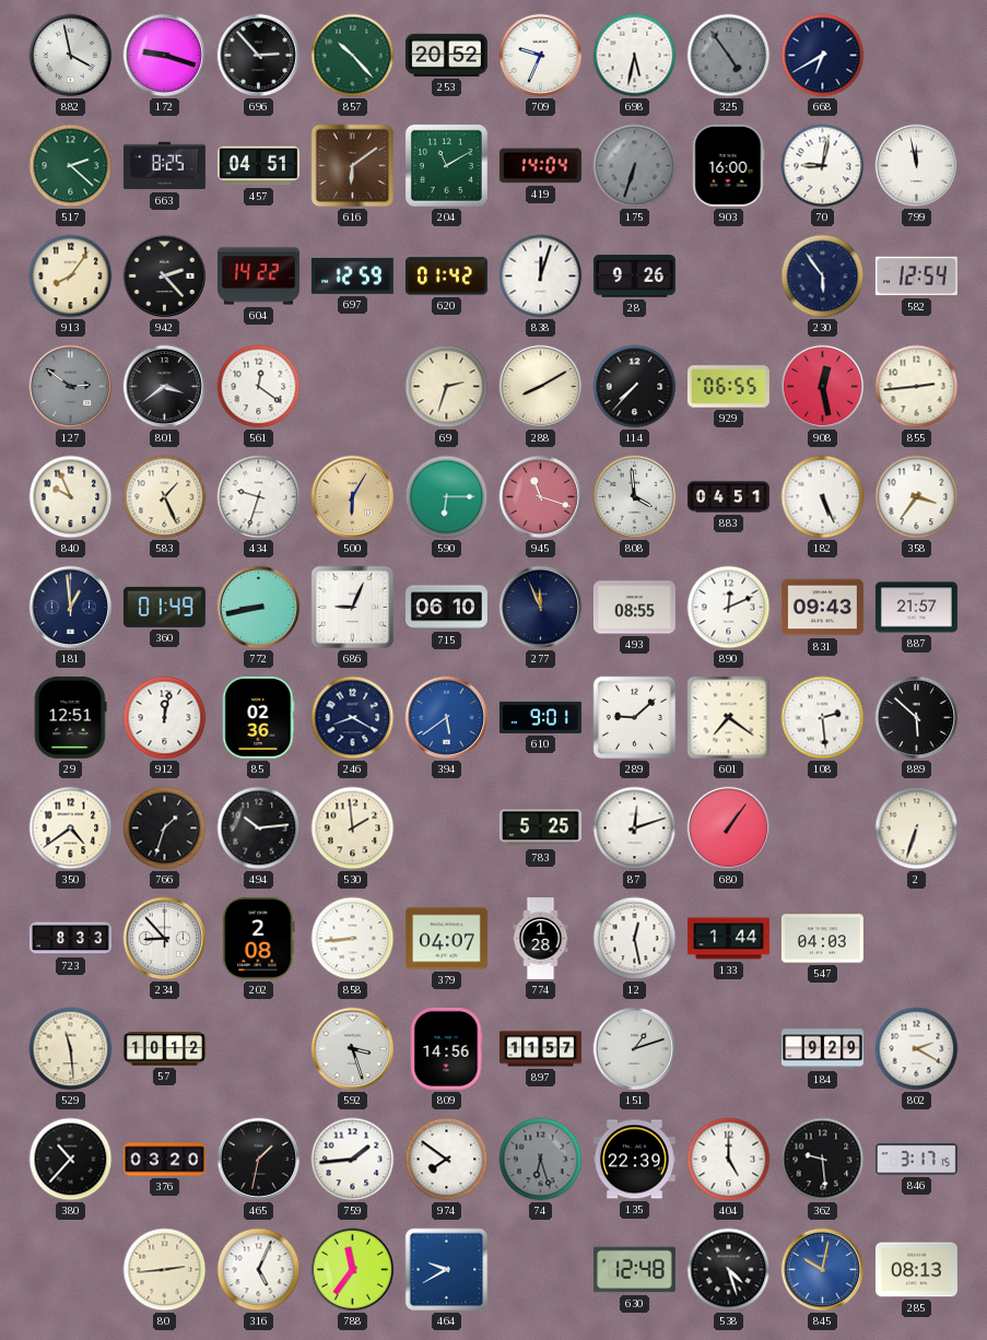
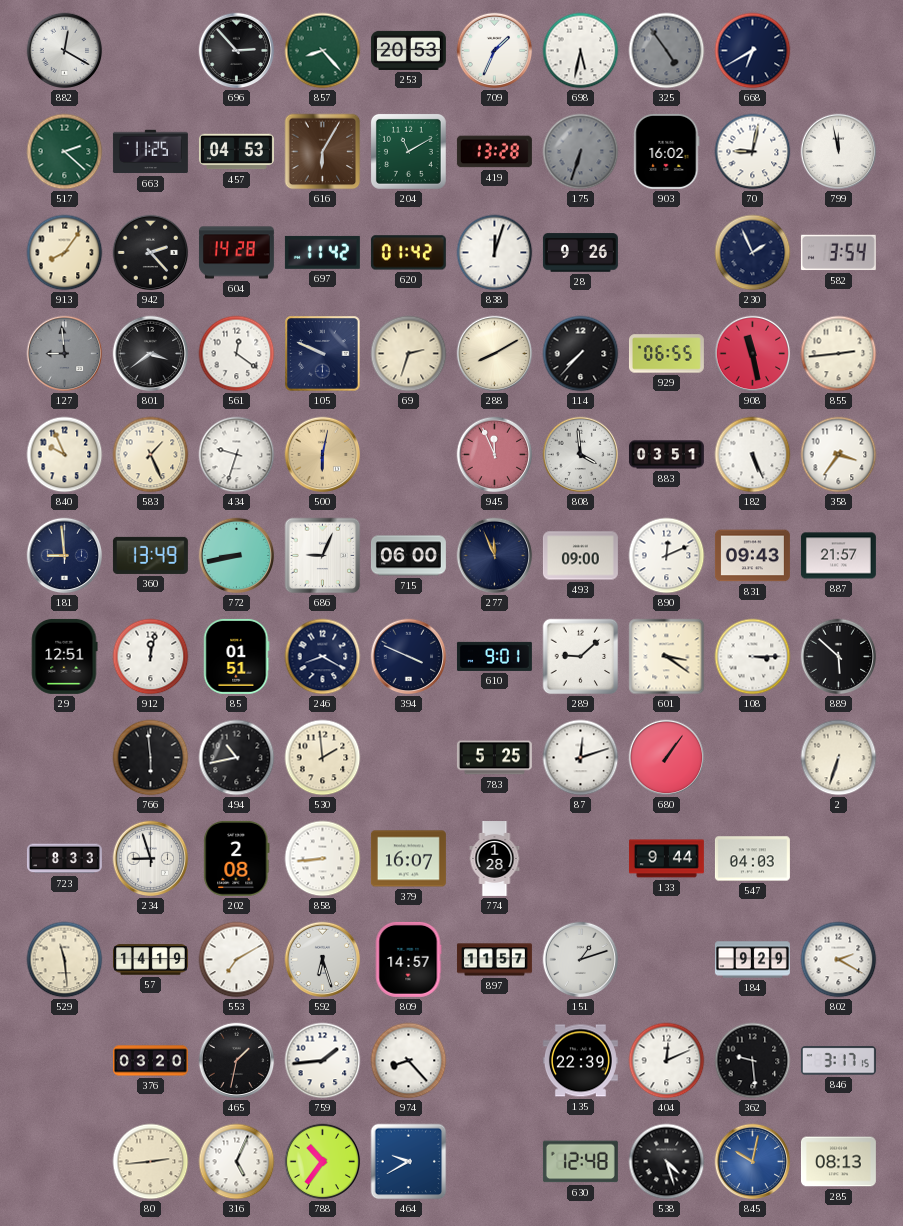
882: 3:58 -> 12:20
172: 9:18 -> none
857: 10:23 -> 8:23
253: 20:52 -> 20:53
709: 9:34 -> 1:34
663: 8:25 -> 11:25
457: 04:51 -> 04:53
616: 6:09 -> 6:05
419: 14:04 -> 13:28
903: 16:00 -> 16:02
604: 14:22 -> 14:28
697: 12:59 -> 11:42
230: 5:54 -> 1:56
582: 12:54 -> 3:54
127: 2:51 -> 8:59
105: none -> 9:49
908: 12:28 -> 11:28
500: 6:05 -> 6:02
590: 6:15 -> none
945: 11:18 -> 11:56
883: 04:51 -> 03:51
181: 12:59 -> 8:59
360: 01:49 -> 13:49
715: 06:10 -> 06:00
493: 08:55 -> 09:00
85: 02:36 -> 01:51
394: 5:39 -> 3:49
394 dial: blue -> navy
601: 7:21 -> 3:21
108: 2:29 -> 3:15
350: 4:39 -> none
766: 1:33 -> 5:59
494: 10:14 -> 10:43
234: 8:53 -> 8:57
379: 04:07 -> 16:07
12: 12:28 -> none
133: 1:44 -> 9:44
57: 10:12 -> 14:19
553: none -> 7:10
592: 3:27 -> 6:27
809: 14:56 -> 14:57
380: 10:37 -> none
974: 7:51 -> 8:23
74: 6:27 -> none
404: 5:00 -> 12:11
788: 11:36 -> 10:36
